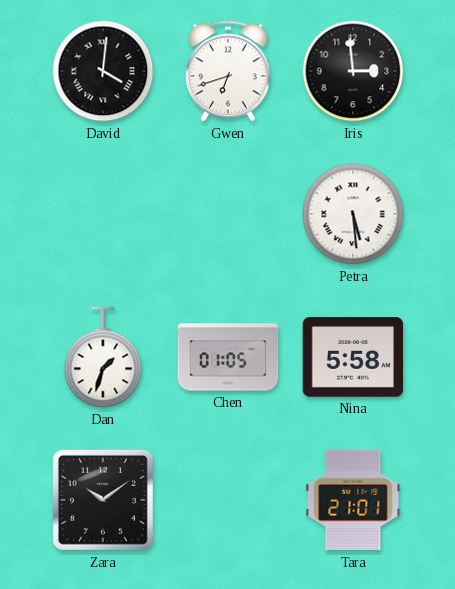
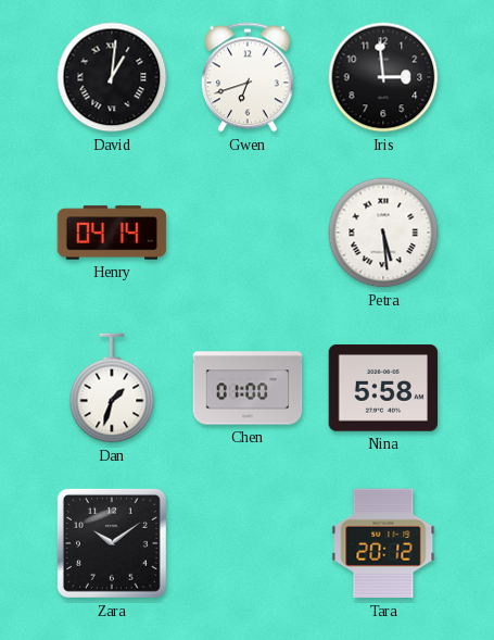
David: 4:01 -> 1:01
Henry: none -> 04:14
Chen: 01:05 -> 01:00
Tara: 21:01 -> 20:12
